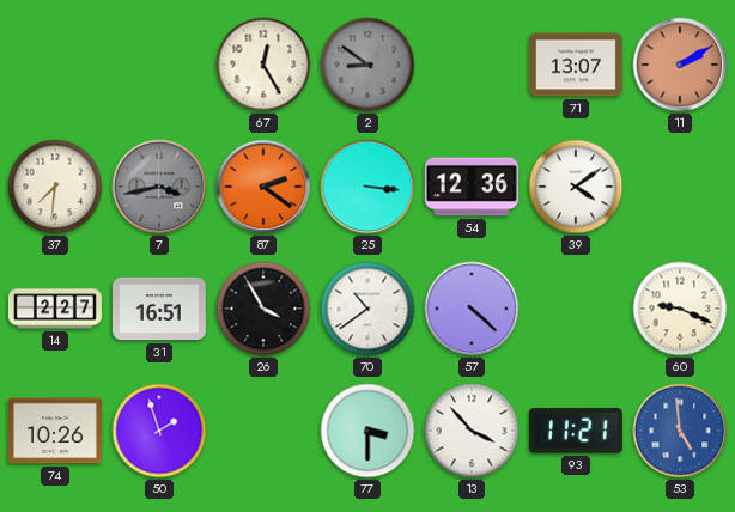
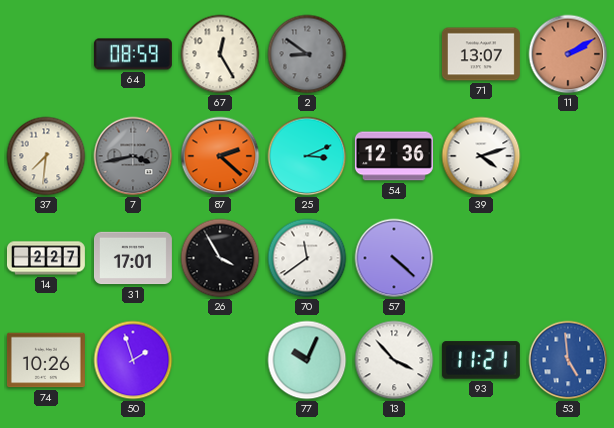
64: none -> 08:59
87: 2:21 -> 2:22
25: 3:16 -> 3:11
39: 4:09 -> 4:12
31: 16:51 -> 17:01
70: 10:39 -> 11:39
60: 9:19 -> none
77: 3:30 -> 10:04
